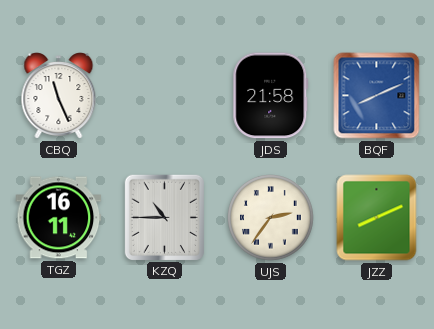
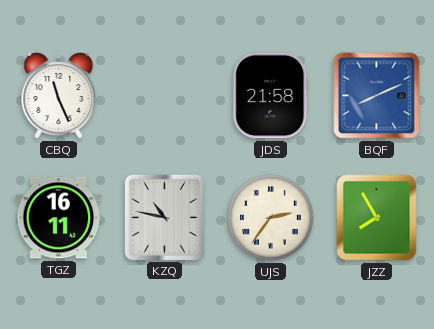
KZQ: 10:45 -> 10:47
JZZ: 8:11 -> 7:55
